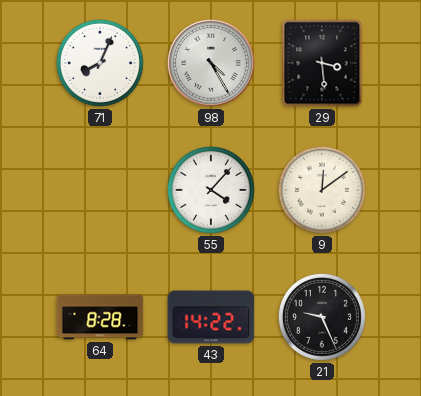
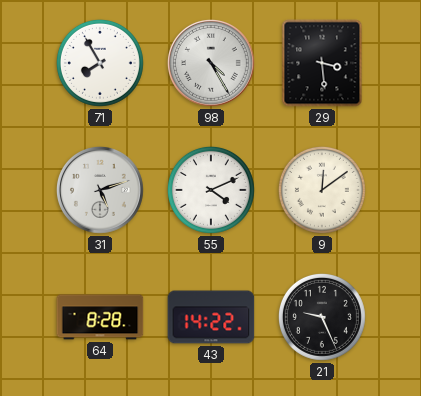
71: 8:04 -> 7:55
31: none -> 5:12
55: 4:07 -> 4:11
